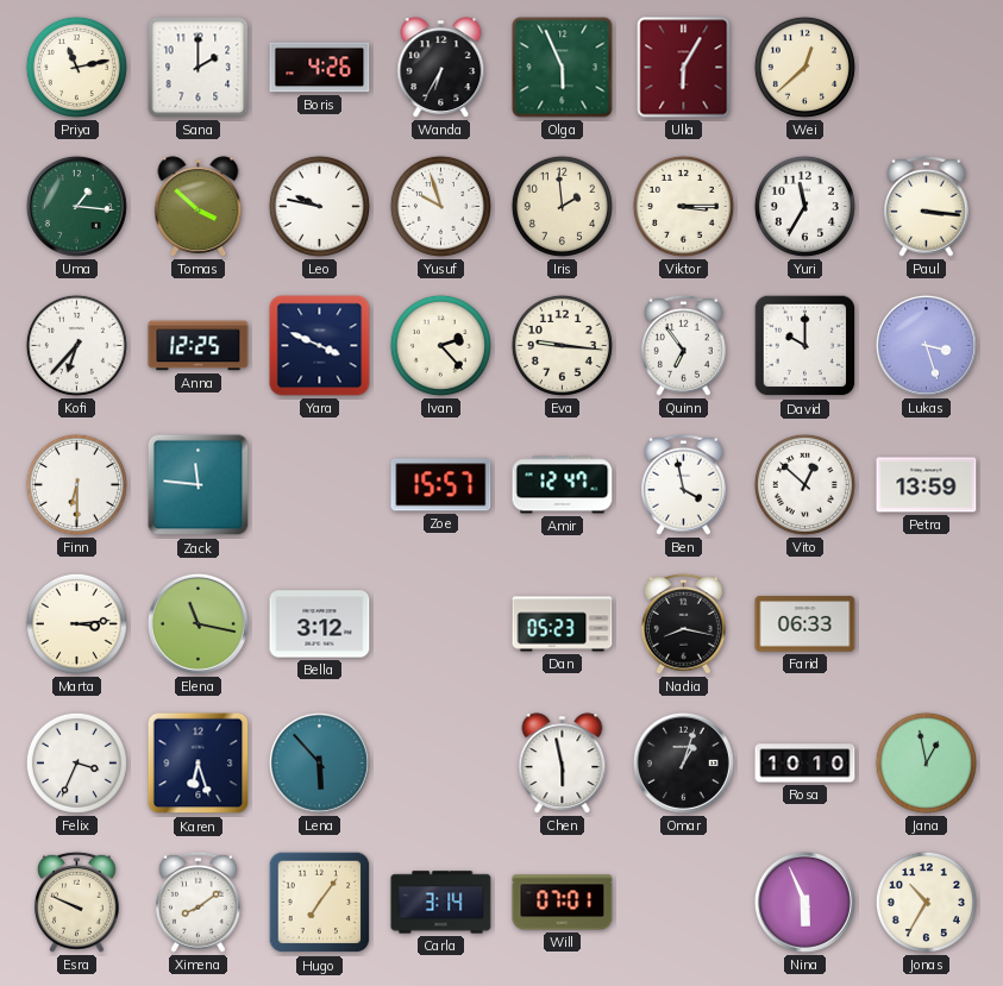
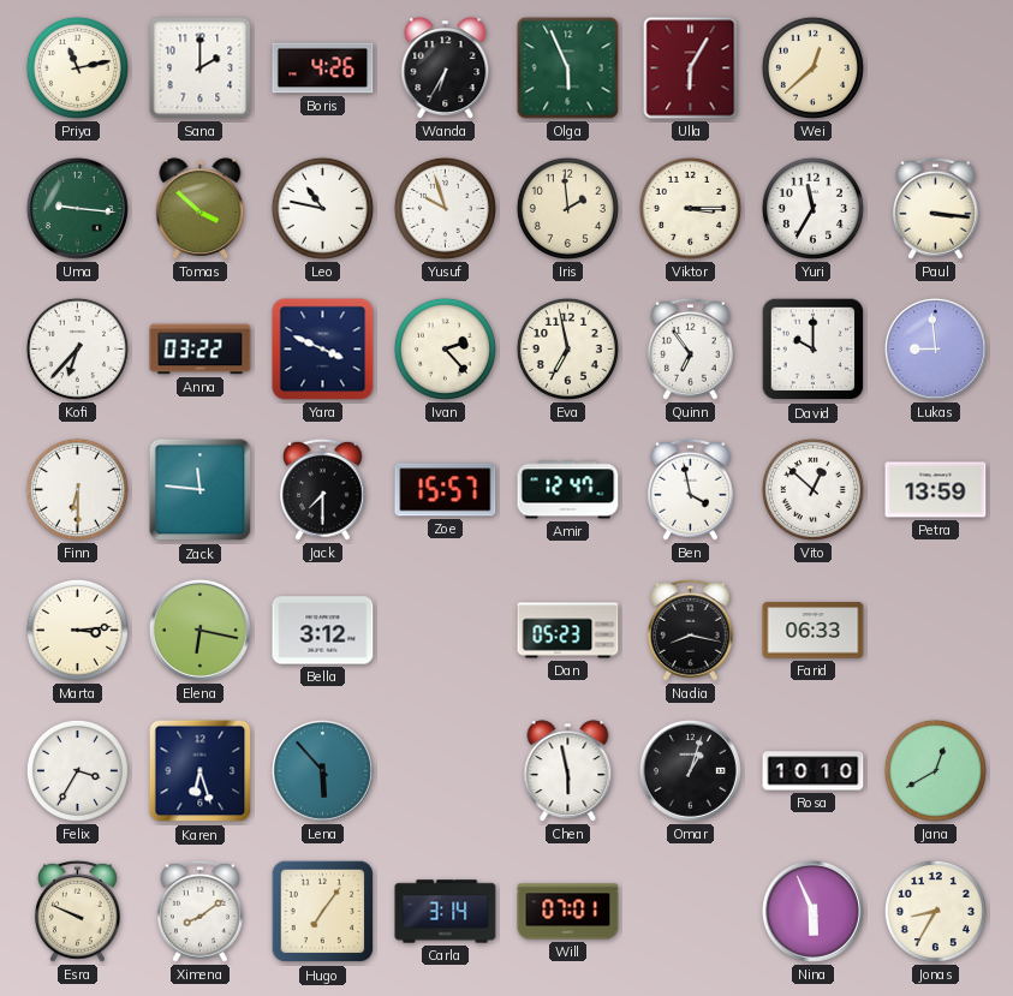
Uma: 1:16 -> 9:16
Leo: 9:47 -> 10:47
Anna: 12:25 -> 03:22
Eva: 9:16 -> 6:58
Lukas: 3:27 -> 8:59
Jack: none -> 7:30
Elena: 11:17 -> 6:17
Felix: 3:34 -> 3:35
Jana: 12:58 -> 12:40
Jonas: 10:35 -> 8:35
